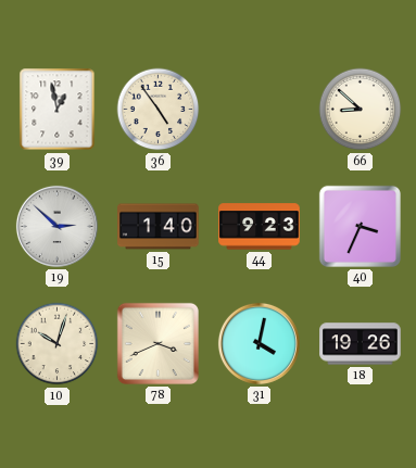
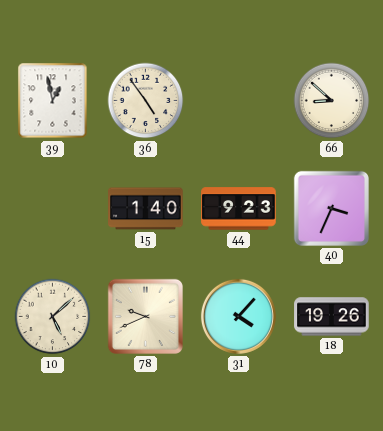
19: 2:52 -> none
10: 10:03 -> 5:08
78: 3:41 -> 9:41
31: 4:02 -> 4:07
